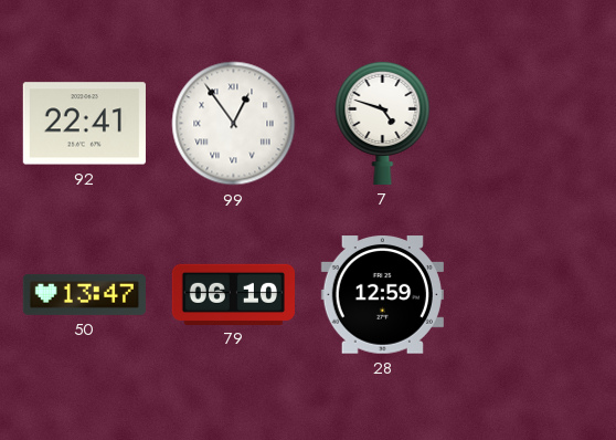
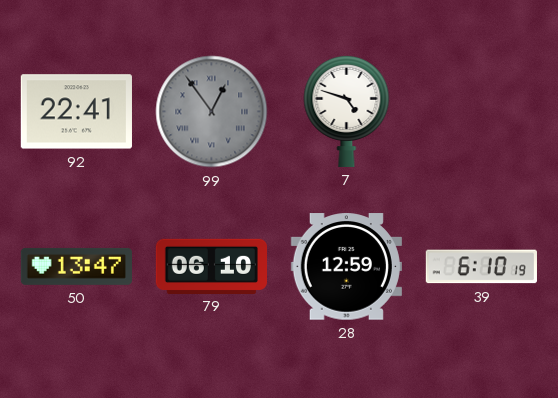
99 dial: white -> grey
39: none -> 6:10
